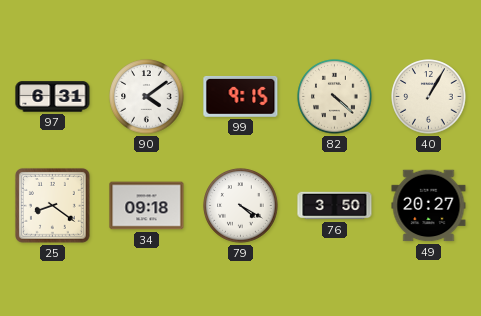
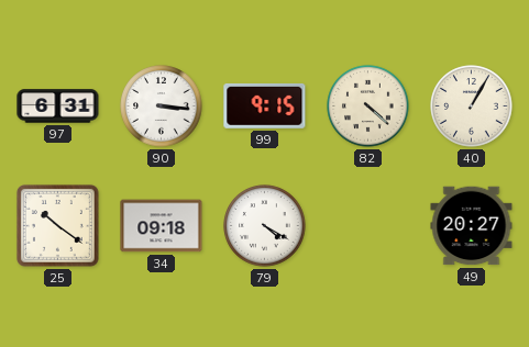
90: 4:09 -> 3:16
25: 8:21 -> 10:21
76: 3:50 -> none
